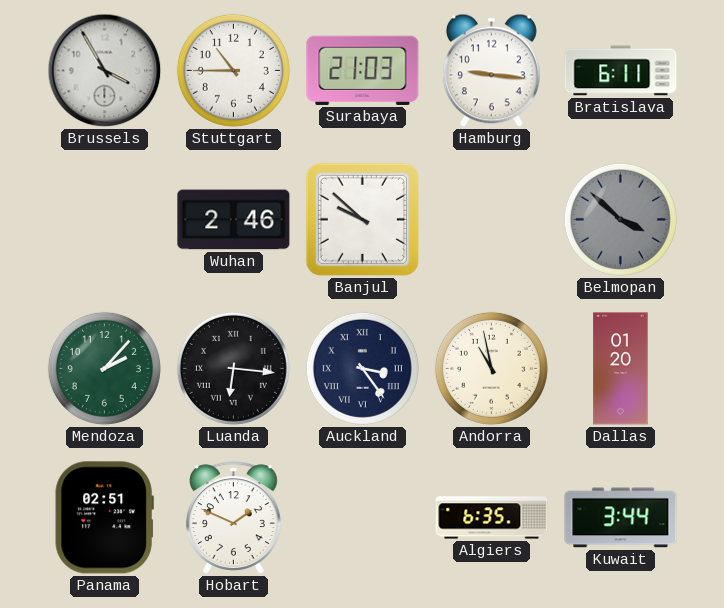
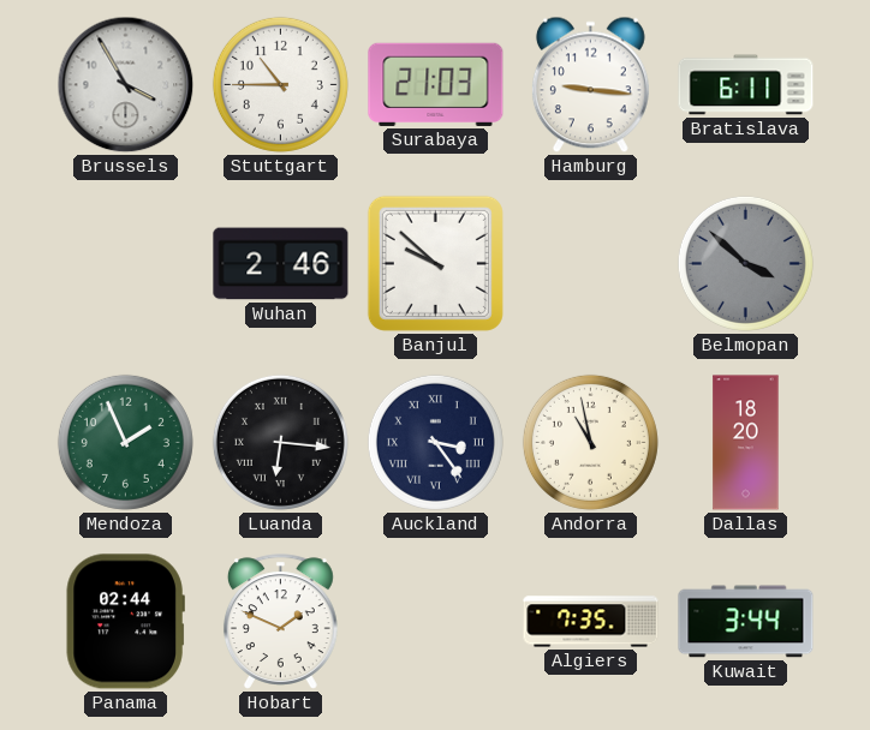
Mendoza: 2:07 -> 1:56
Dallas: 01:20 -> 18:20
Panama: 02:51 -> 02:44
Algiers: 6:35 -> 7:35
